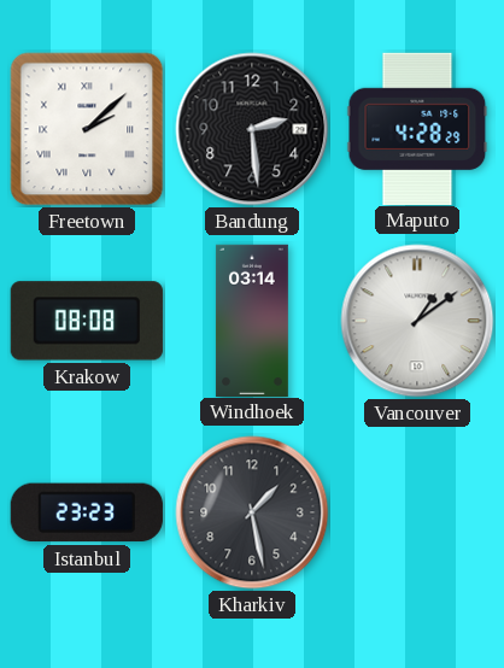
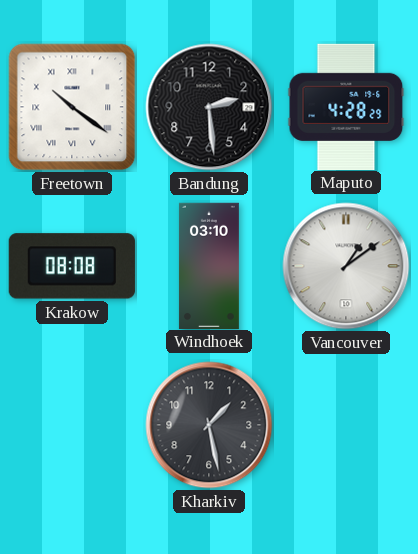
Freetown: 2:08 -> 10:21
Windhoek: 03:14 -> 03:10
Istanbul: 23:23 -> none
